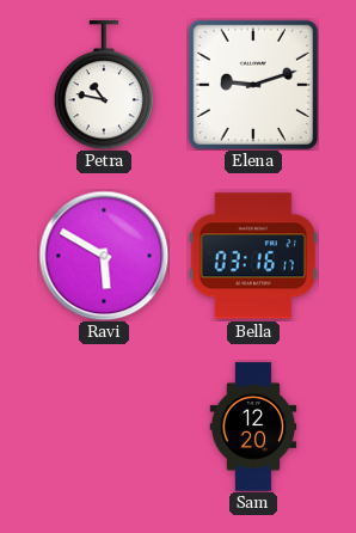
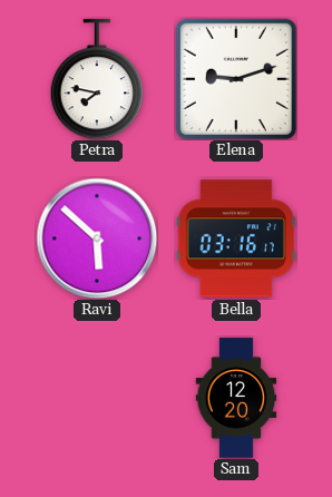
Petra: 10:47 -> 7:47
Ravi: 5:50 -> 5:52
